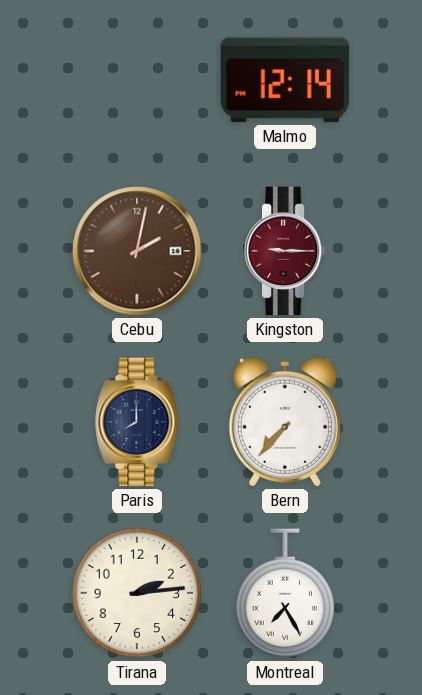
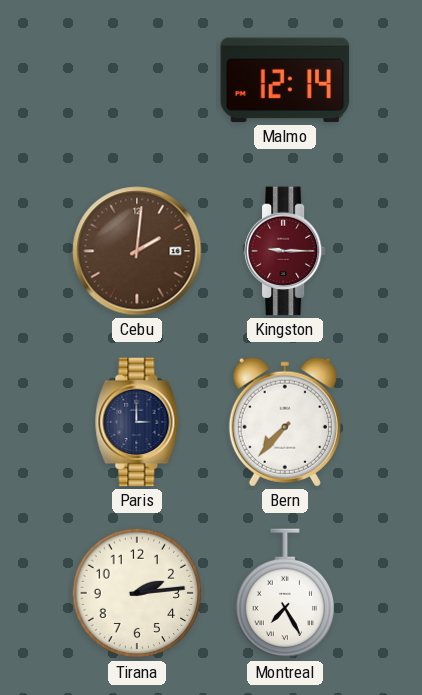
Cebu: 2:02 -> 2:01
Paris: 8:00 -> 3:00
